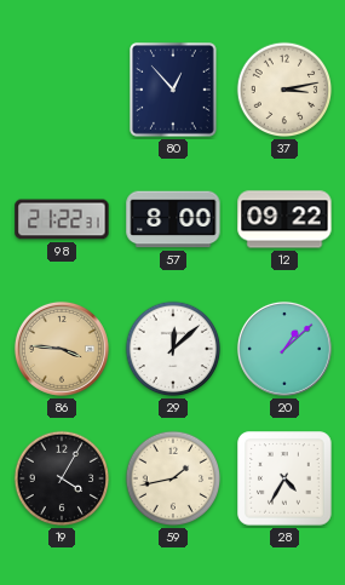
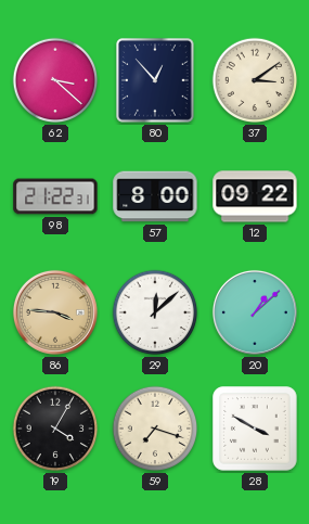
62: none -> 3:22
37: 3:13 -> 3:09
59: 1:43 -> 7:18
28: 4:35 -> 3:50
